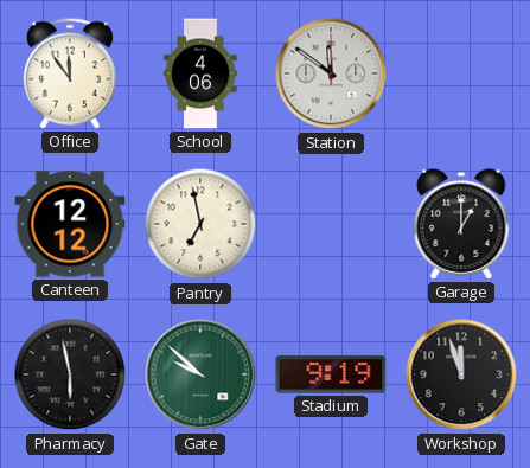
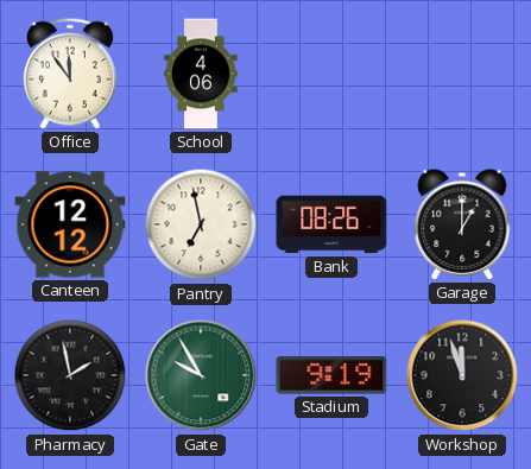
Station: 11:51 -> none
Bank: none -> 08:26
Pharmacy: 5:58 -> 1:58
Gate: 9:52 -> 9:55
